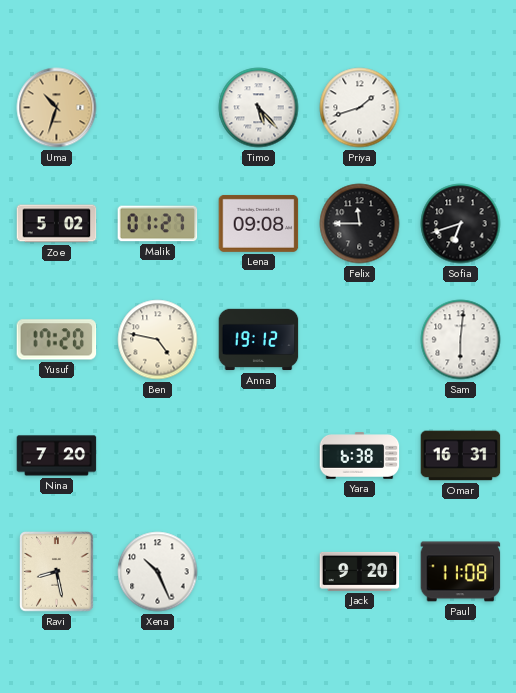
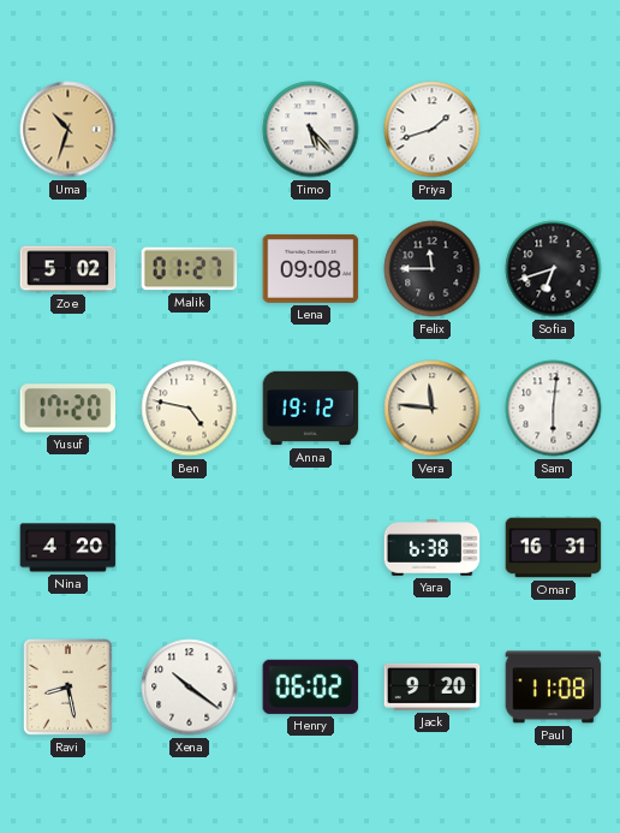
Vera: none -> 11:46
Nina: 7:20 -> 4:20
Xena: 10:26 -> 10:21
Henry: none -> 06:02
